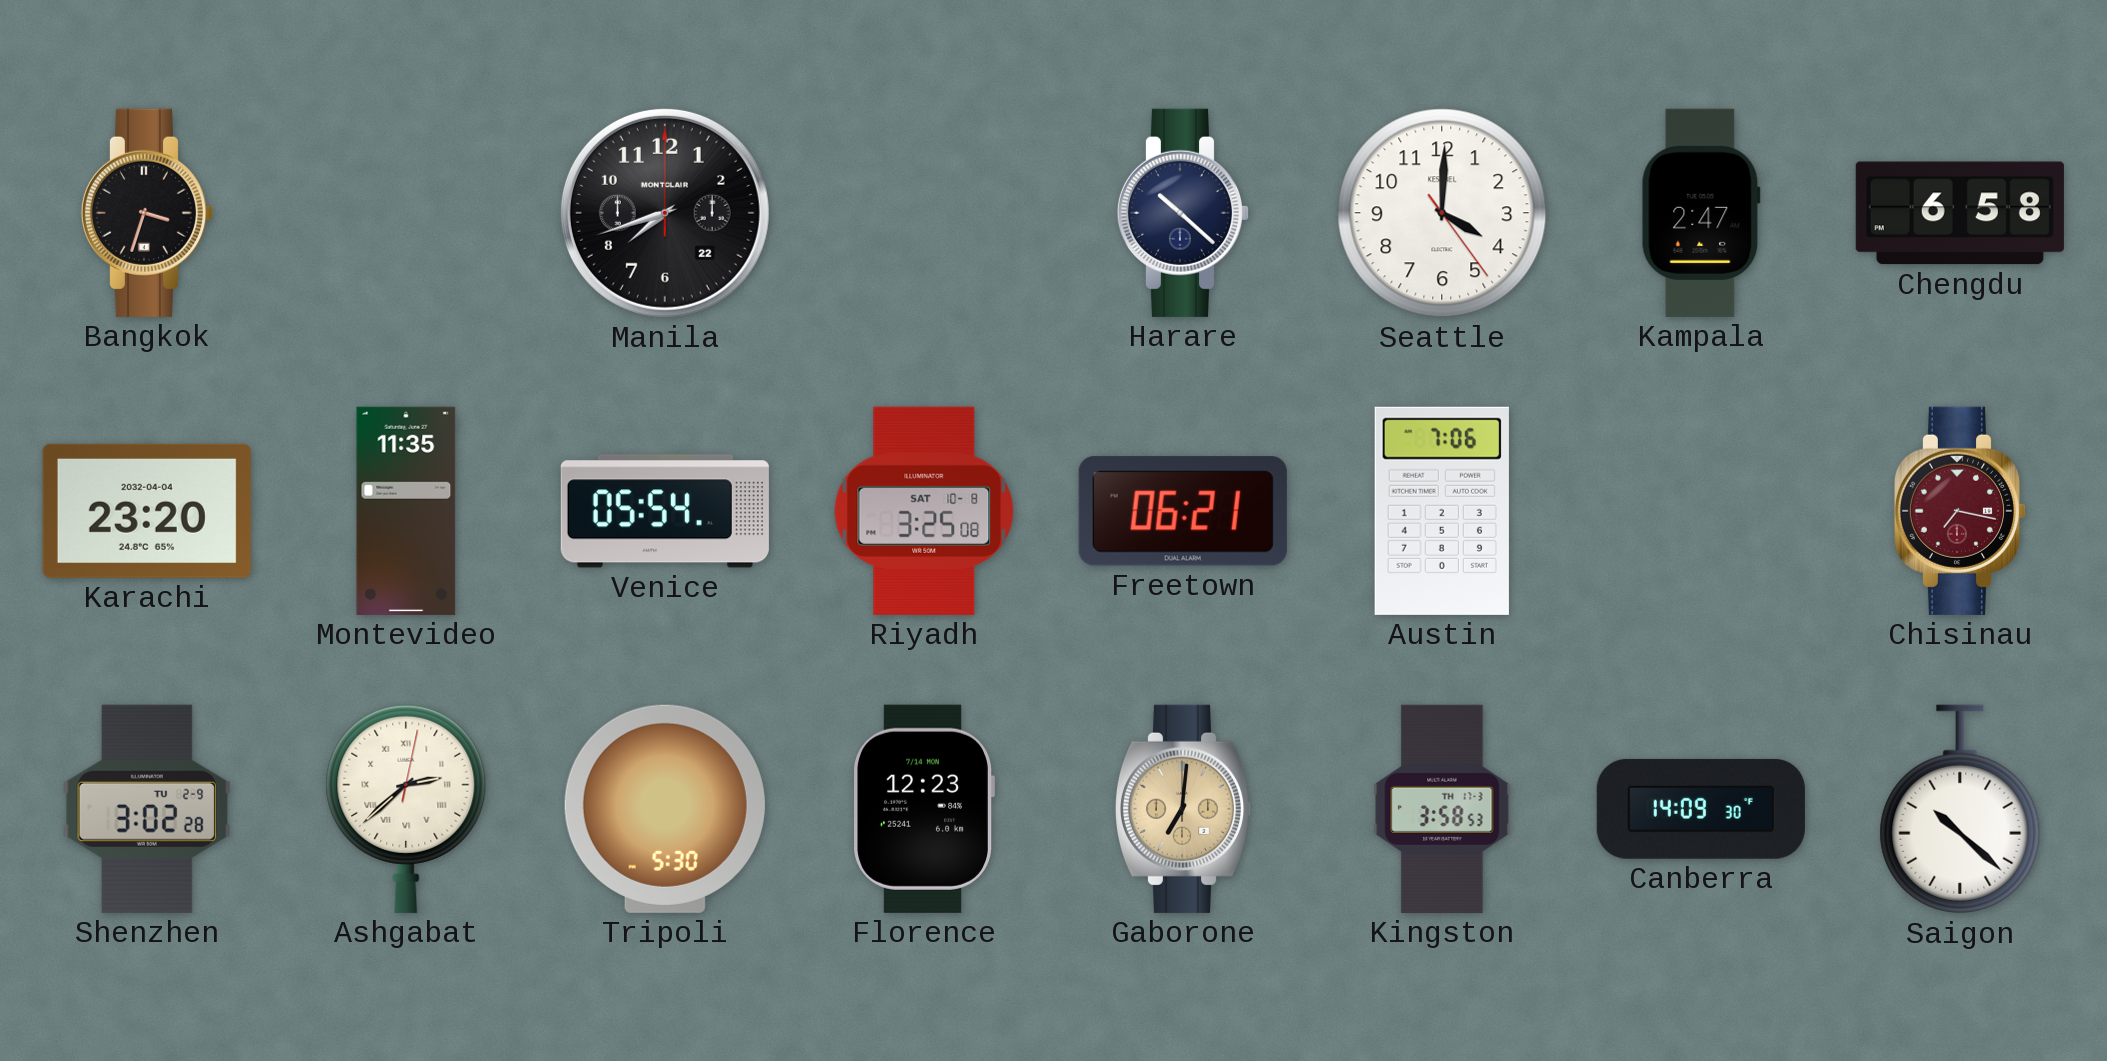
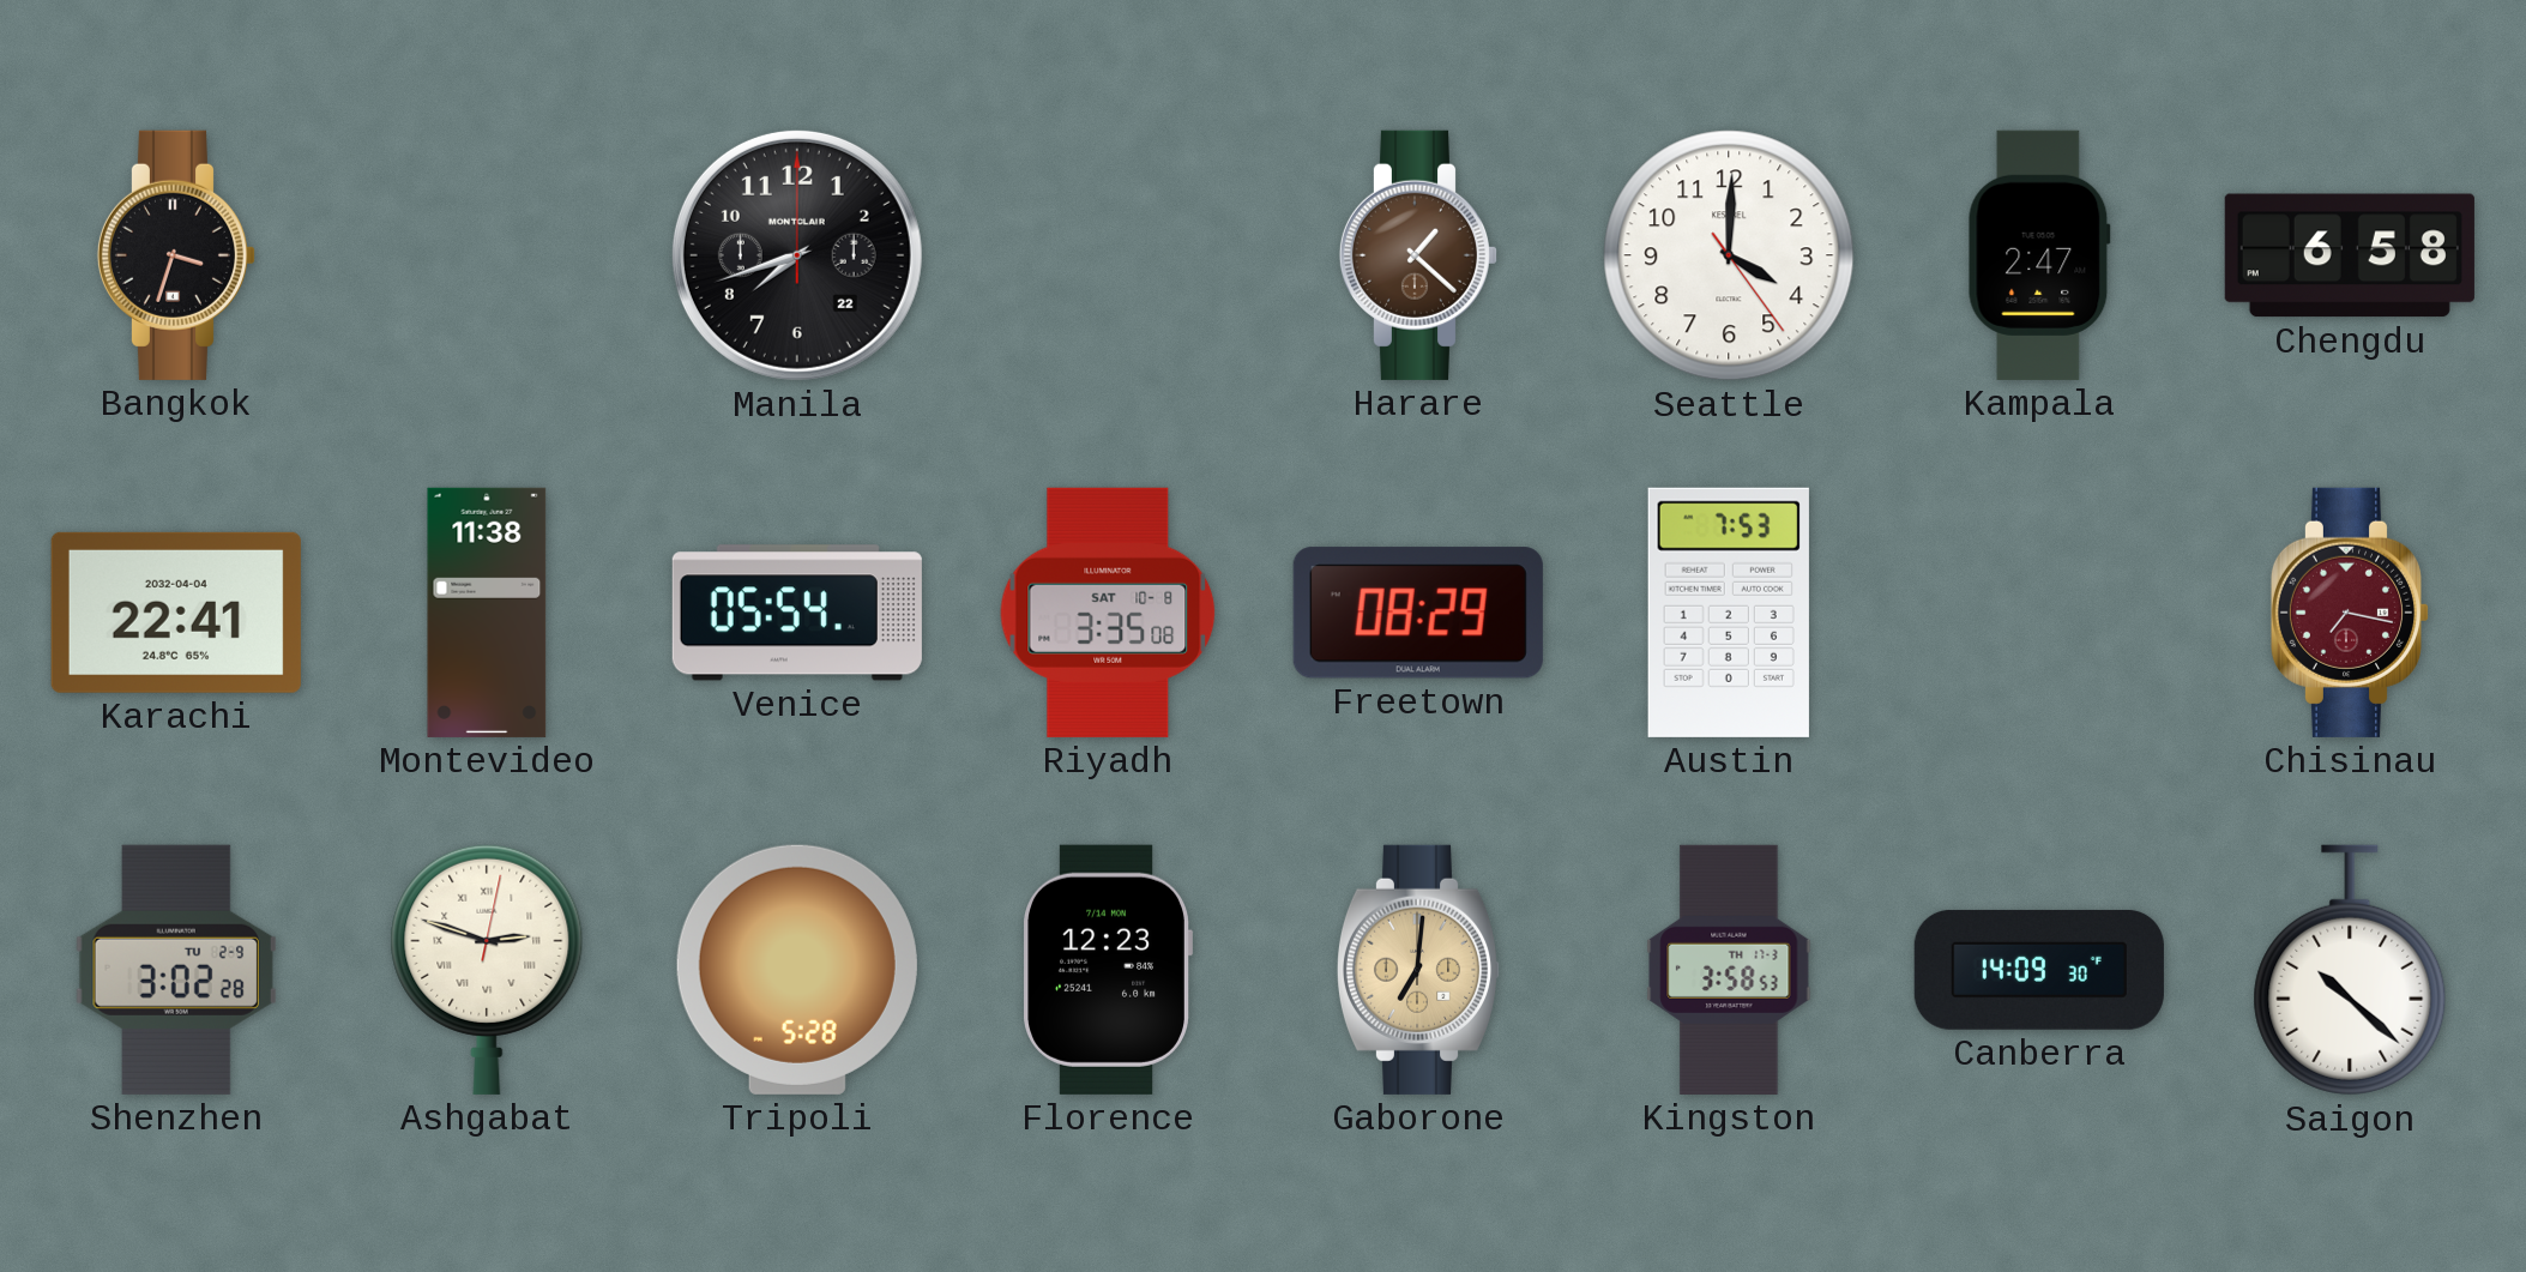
Harare: 10:22 -> 1:22
Harare dial: navy -> brown
Karachi: 23:20 -> 22:41
Montevideo: 11:35 -> 11:38
Riyadh: 3:25 -> 3:35
Freetown: 06:21 -> 08:29
Austin: 7:06 -> 7:53
Ashgabat: 2:38 -> 2:48
Tripoli: 5:30 -> 5:28
